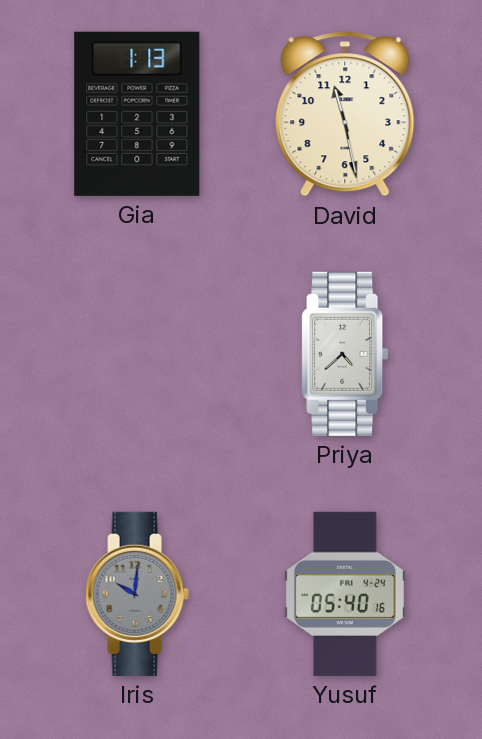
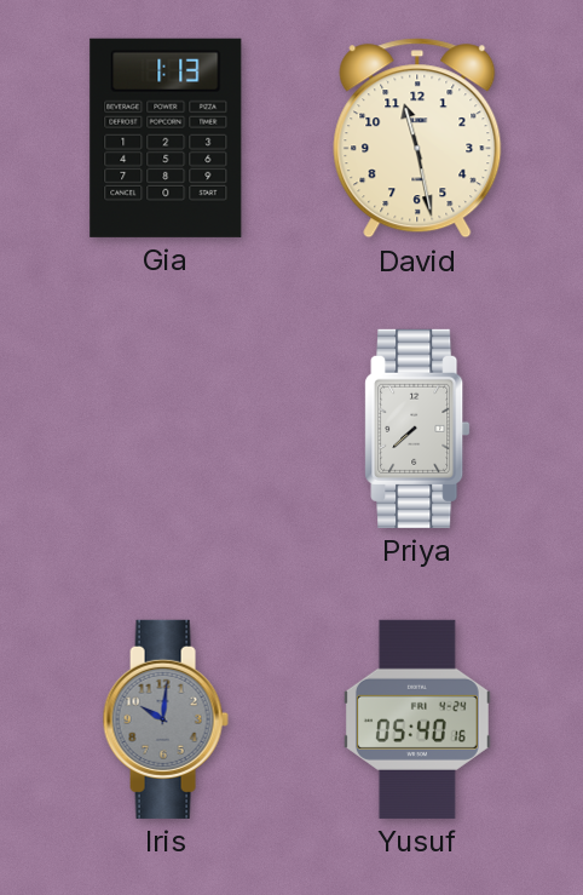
Priya: 4:38 -> 7:38
